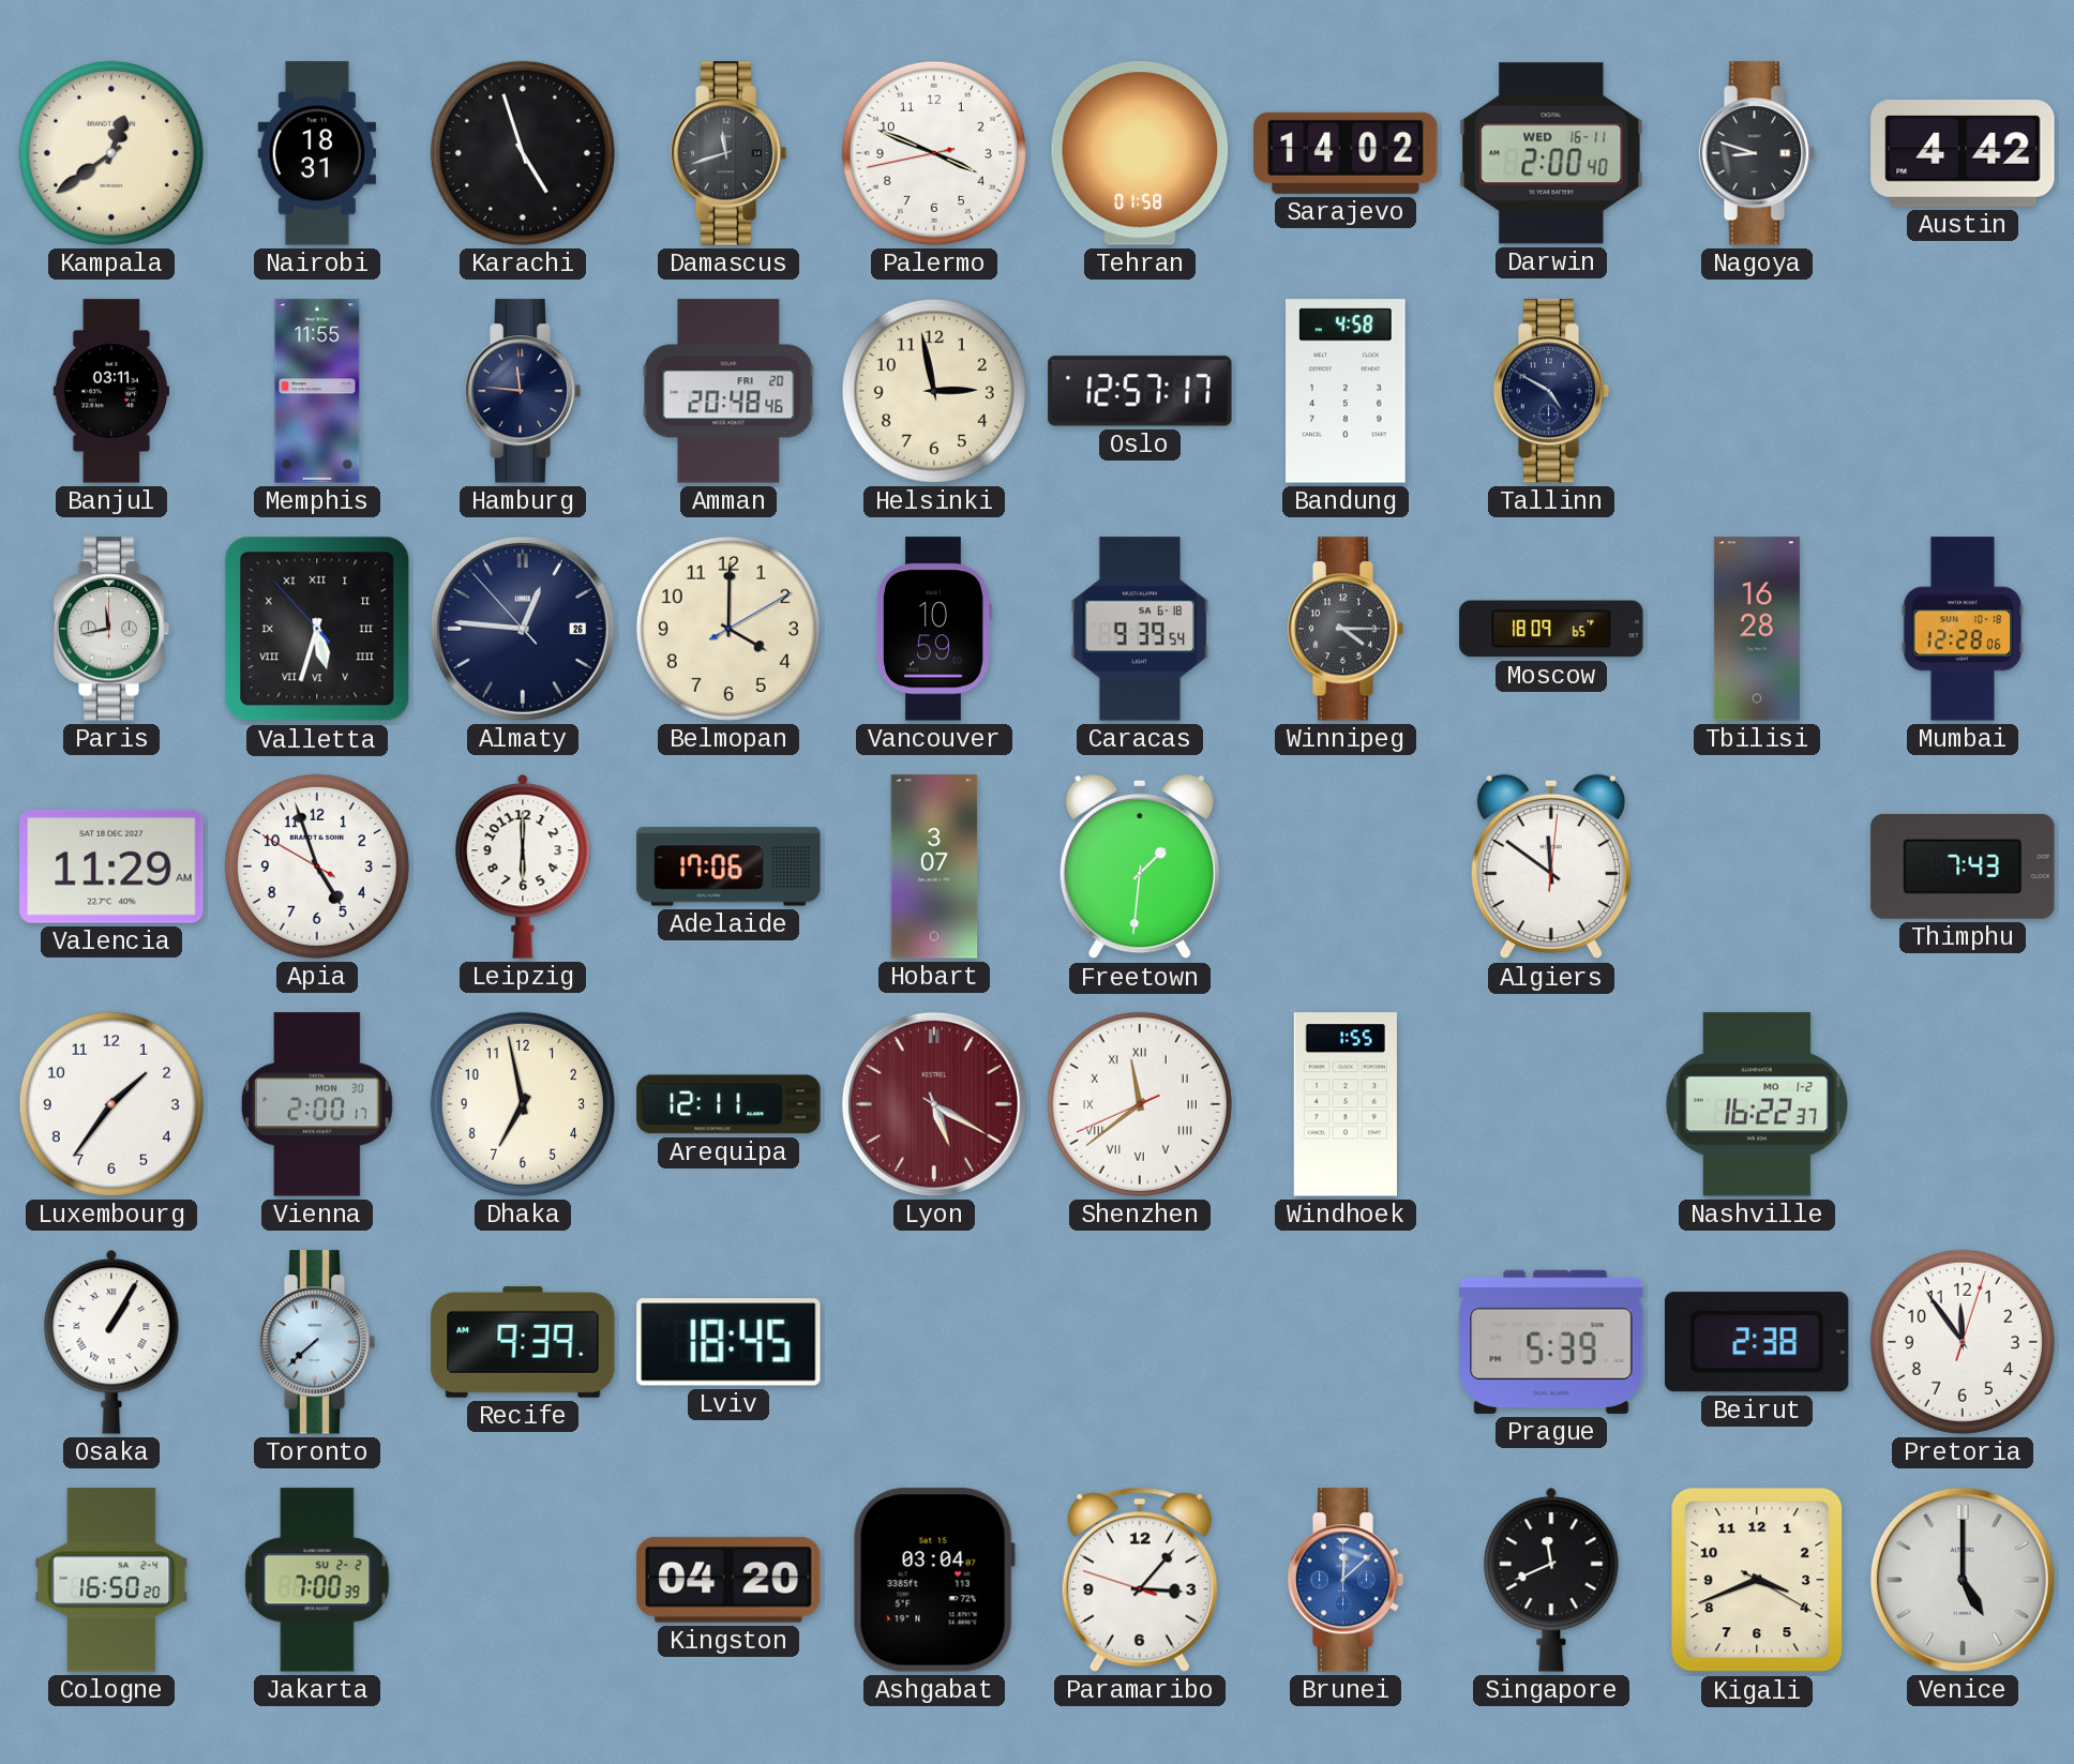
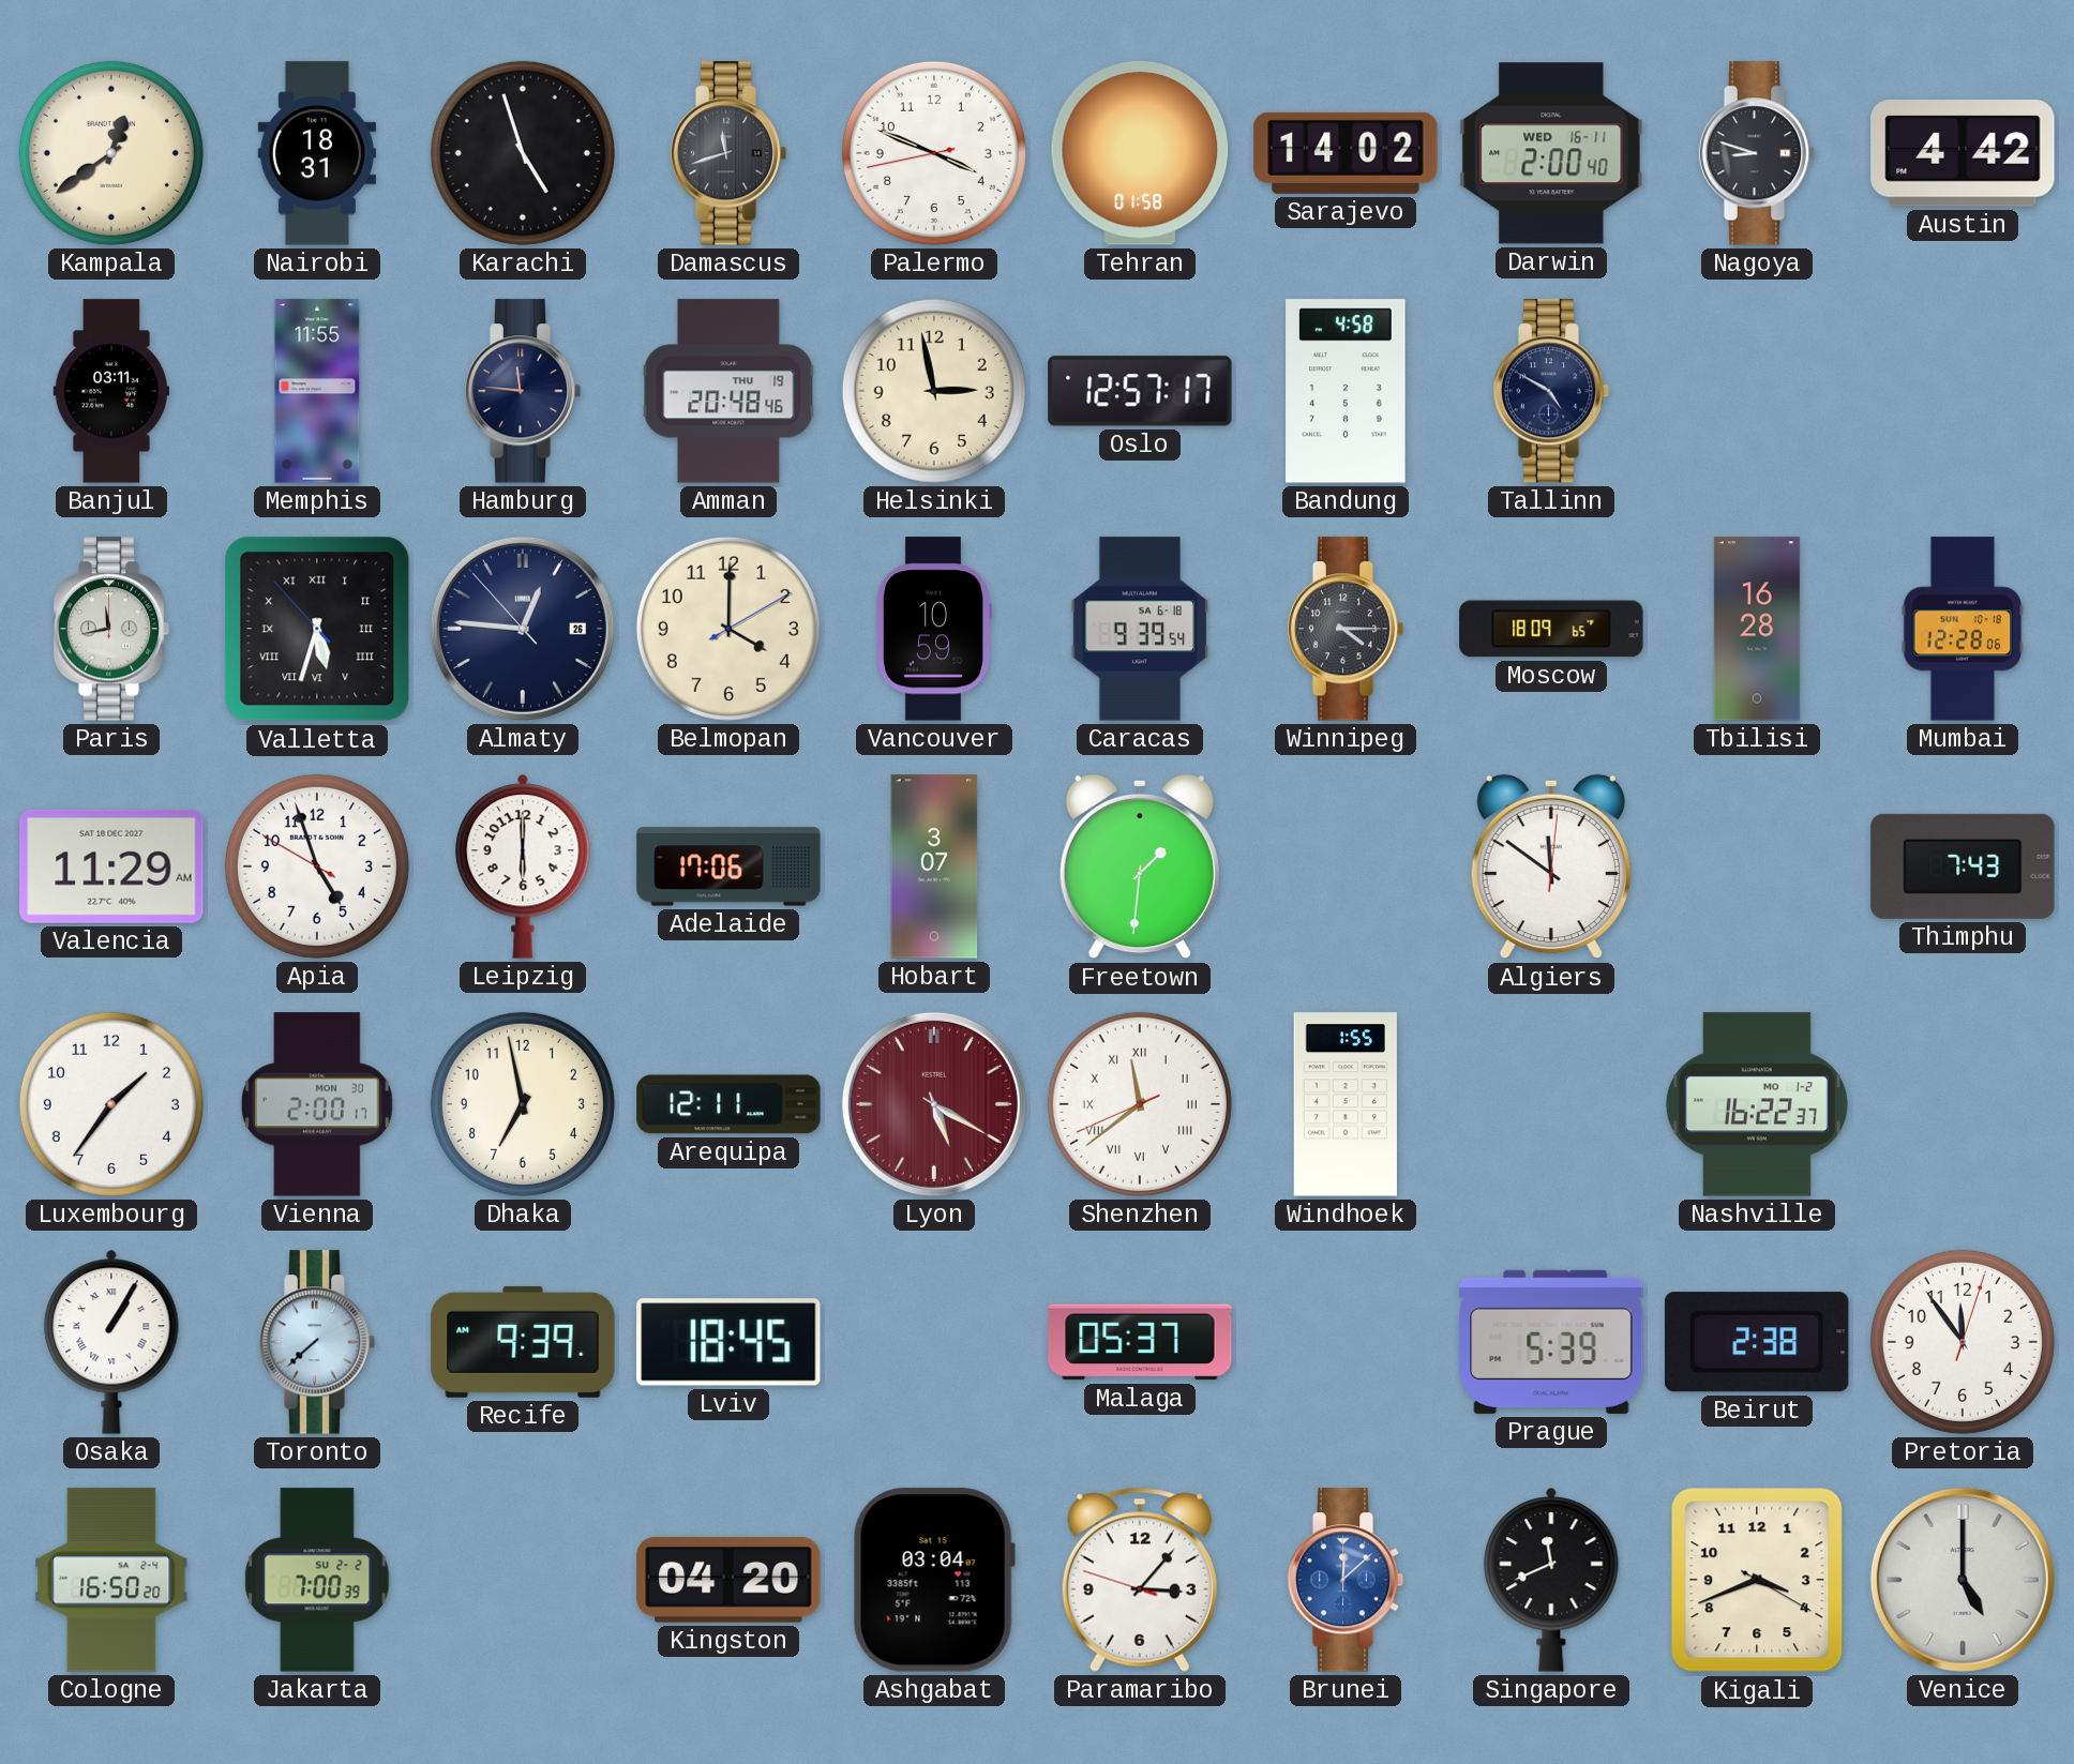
Amman date: FRI 20 -> THU 19
Malaga: none -> 05:37
